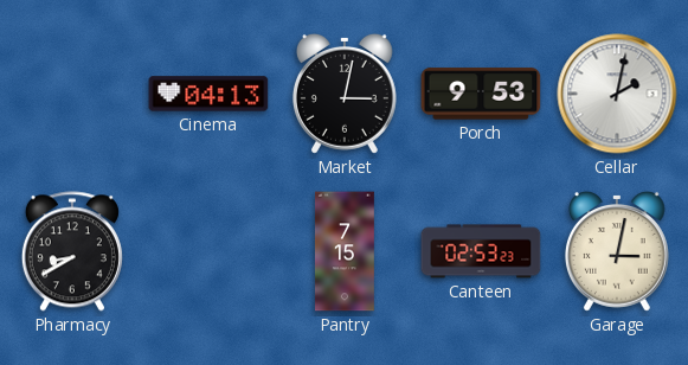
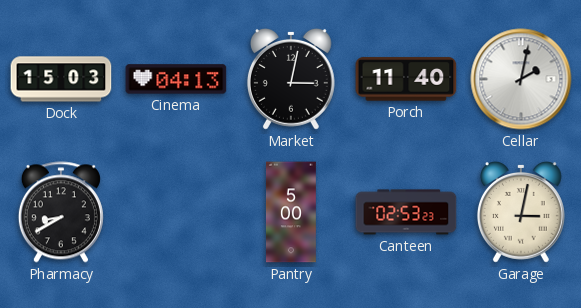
Dock: none -> 15:03
Porch: 9:53 -> 11:40
Pantry: 7:15 -> 5:00
